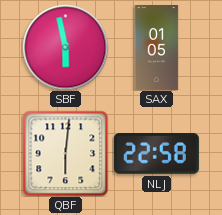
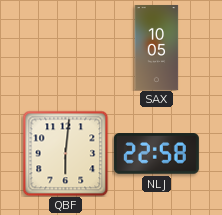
SBF: 5:58 -> none
SAX: 01:05 -> 10:05
